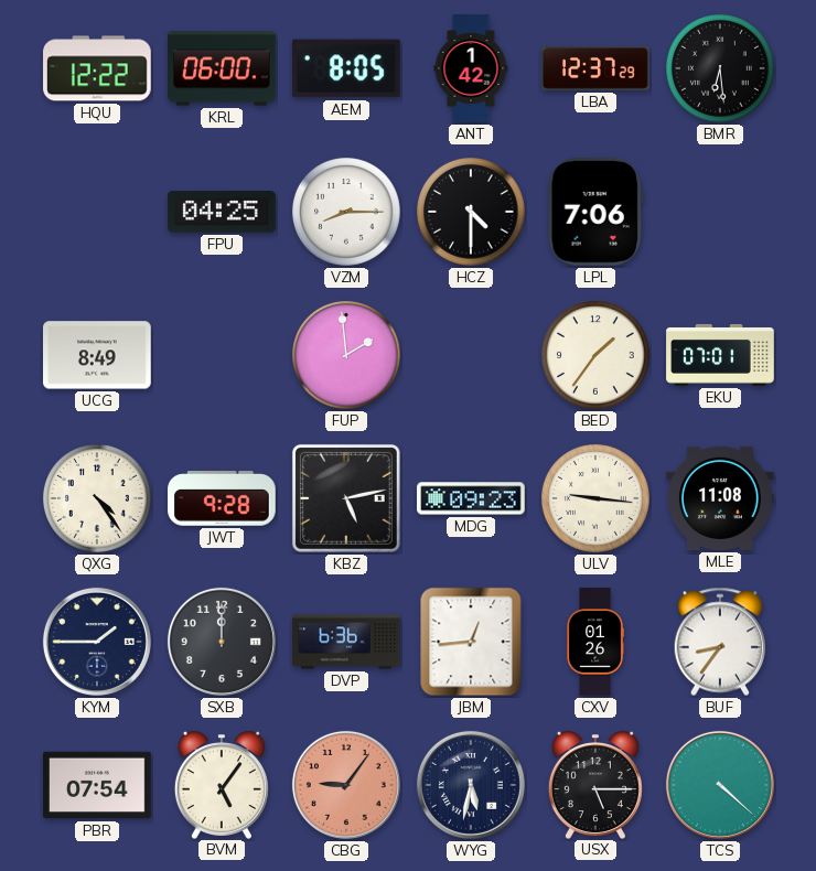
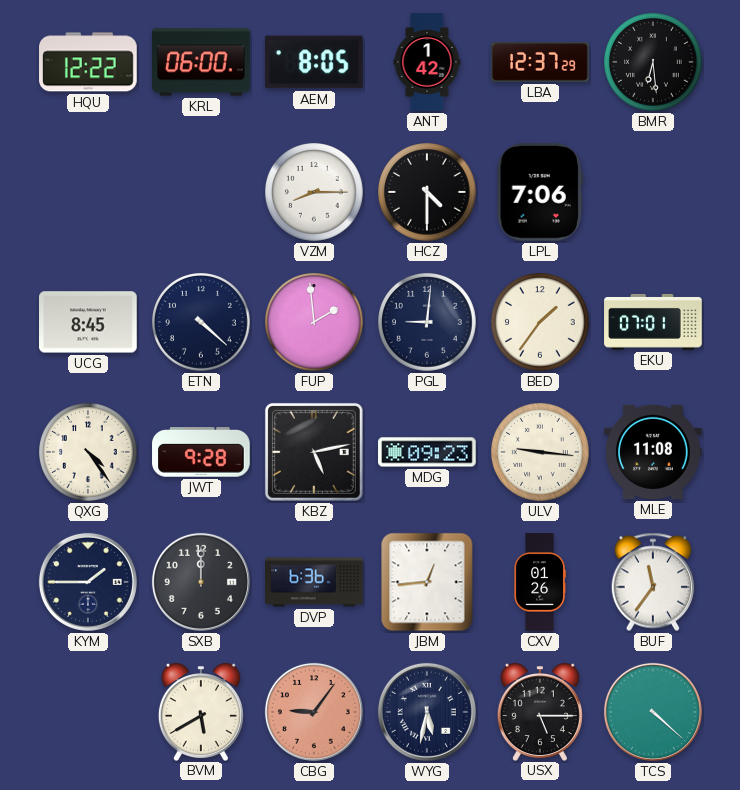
FPU: 04:25 -> none
UCG: 8:49 -> 8:45
ETN: none -> 4:22
PGL: none -> 9:01
BUF: 8:36 -> 11:36
PBR: 07:54 -> none
BVM: 5:06 -> 5:40
